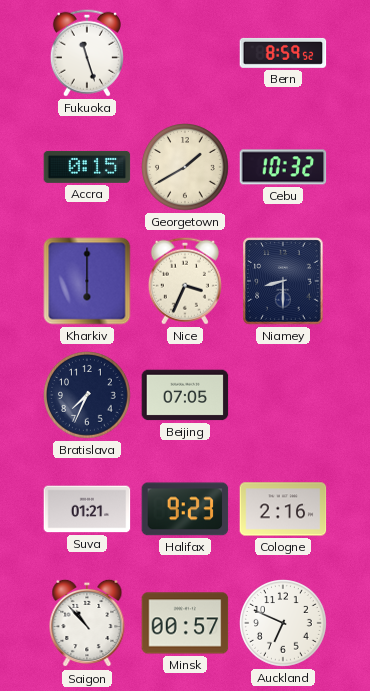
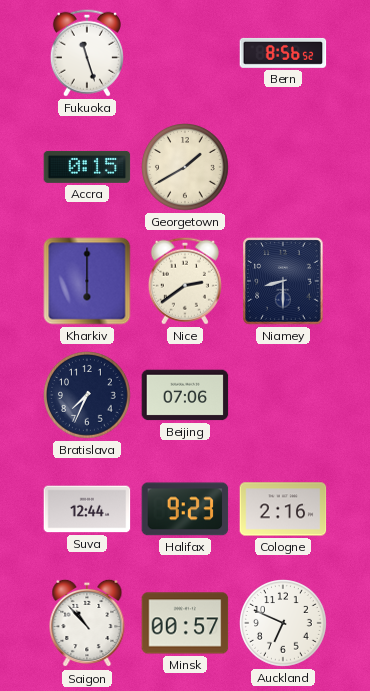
Bern: 8:59 -> 8:56
Cebu: 10:32 -> none
Nice: 3:34 -> 2:39
Beijing: 07:05 -> 07:06
Suva: 01:21 -> 12:44
